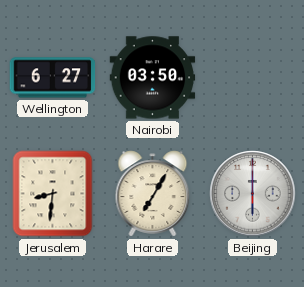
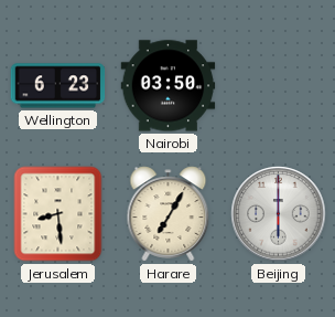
Wellington: 6:27 -> 6:23
Jerusalem: 8:31 -> 8:29
